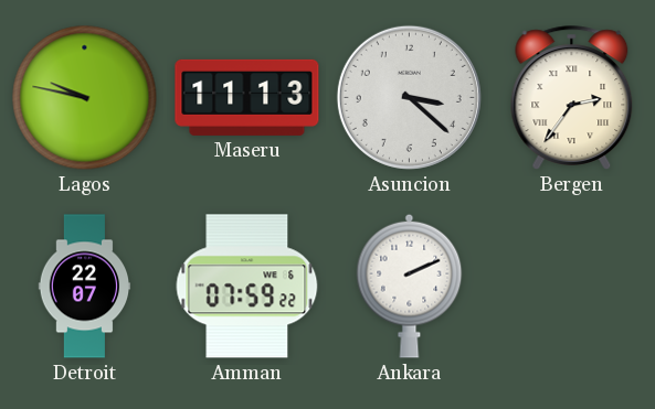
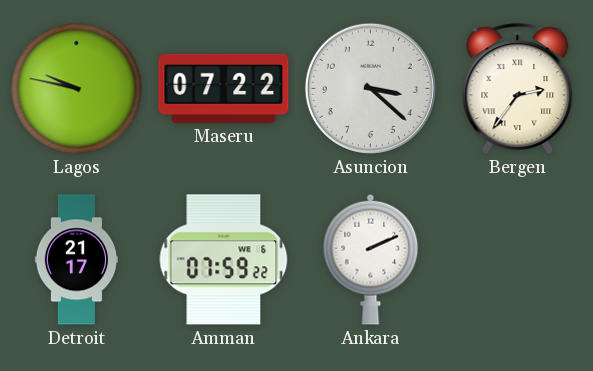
Maseru: 11:13 -> 07:22
Detroit: 22:07 -> 21:17
